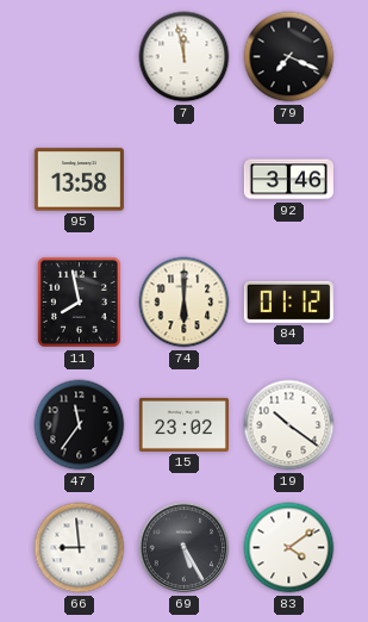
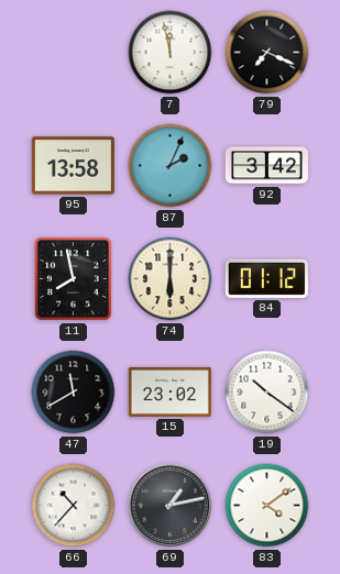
87: none -> 2:04
92: 3:46 -> 3:42
47: 11:36 -> 11:40
66: 8:59 -> 10:37
69: 5:25 -> 1:13
